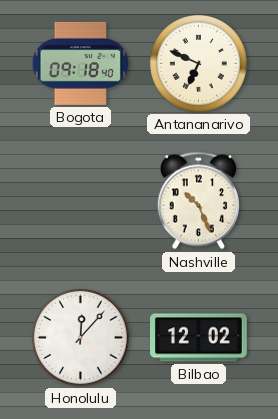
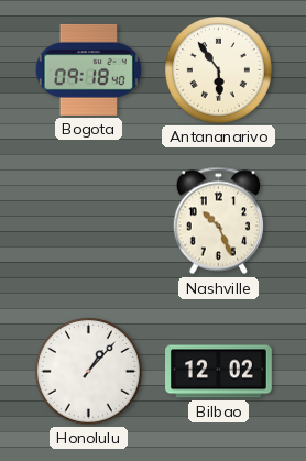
Antananarivo: 6:49 -> 5:54
Honolulu: 12:07 -> 1:07
